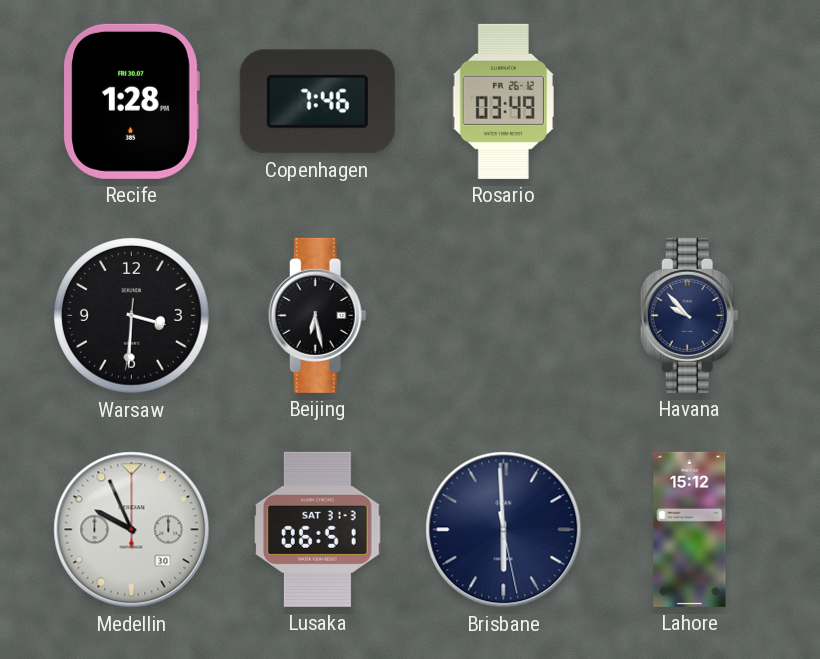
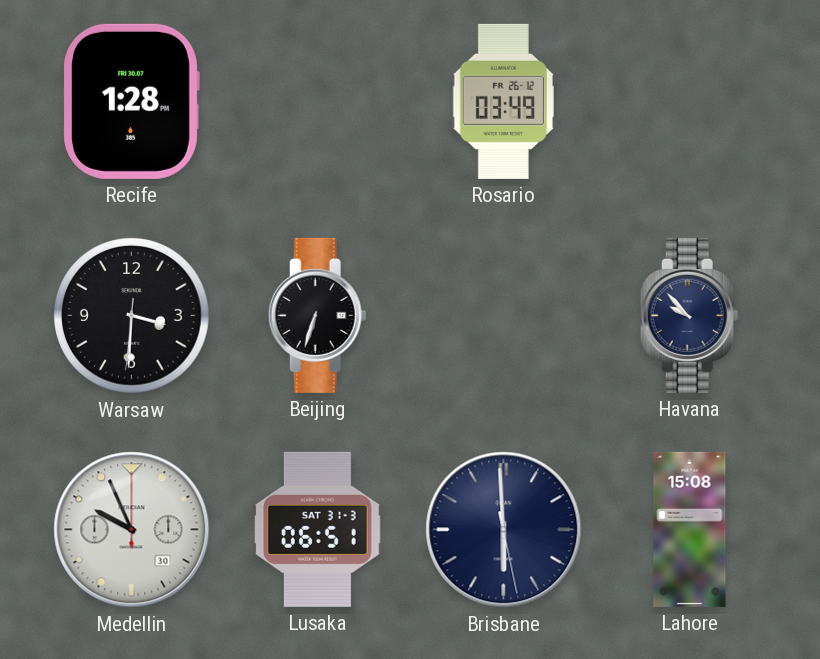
Copenhagen: 7:46 -> none
Beijing: 6:28 -> 6:33
Lahore: 15:12 -> 15:08
